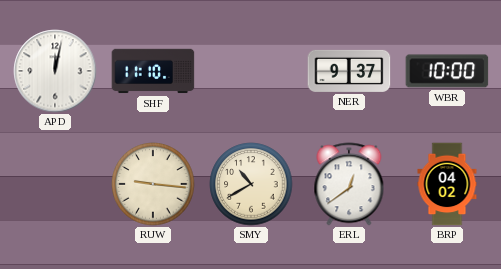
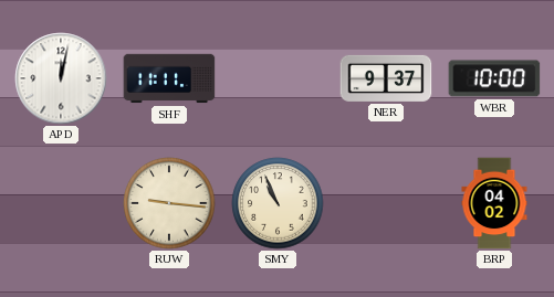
SHF: 11:10 -> 11:11
SMY: 10:40 -> 10:56
ERL: 12:39 -> none
